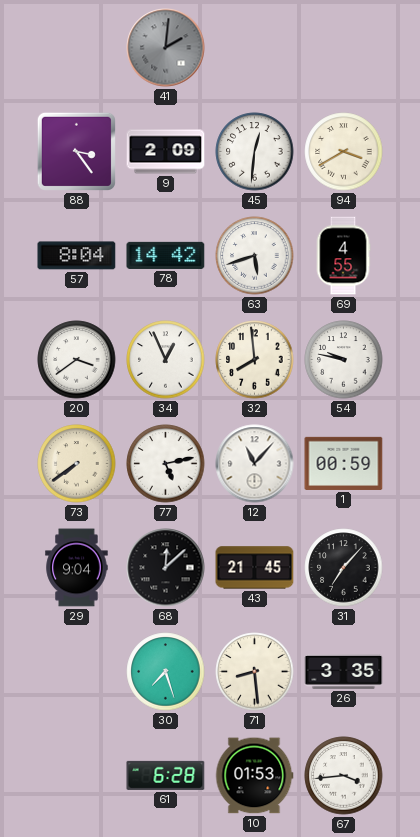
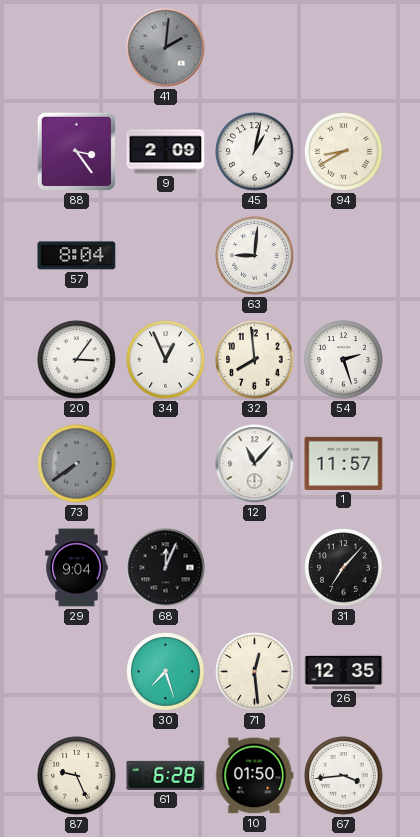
45: 12:31 -> 1:02
94: 3:40 -> 8:40
78: 14:42 -> none
63: 5:42 -> 9:01
69: 4:55 -> none
20: 3:39 -> 3:06
54: 9:47 -> 2:27
73 dial: cream -> grey
77: 5:13 -> none
1: 00:59 -> 11:57
68: 12:08 -> 12:04
43: 21:45 -> none
71: 8:29 -> 12:29
26: 3:35 -> 12:35
87: none -> 9:26
10: 01:53 -> 01:50
